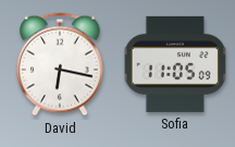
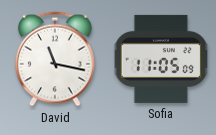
David: 6:17 -> 11:17
